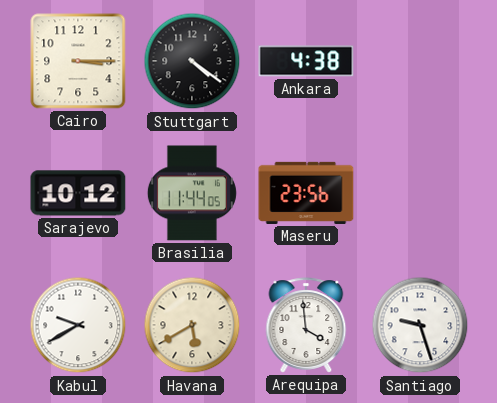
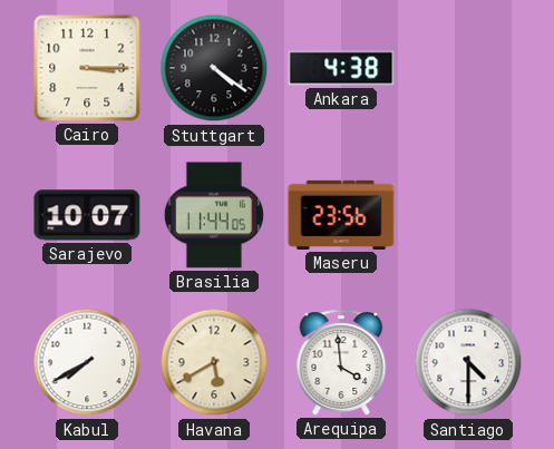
Sarajevo: 10:12 -> 10:07
Kabul: 9:40 -> 7:40
Santiago: 9:27 -> 4:30
